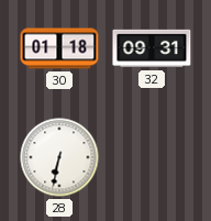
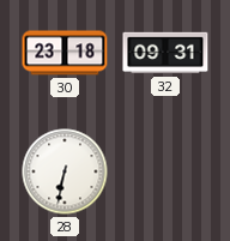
30: 01:18 -> 23:18
